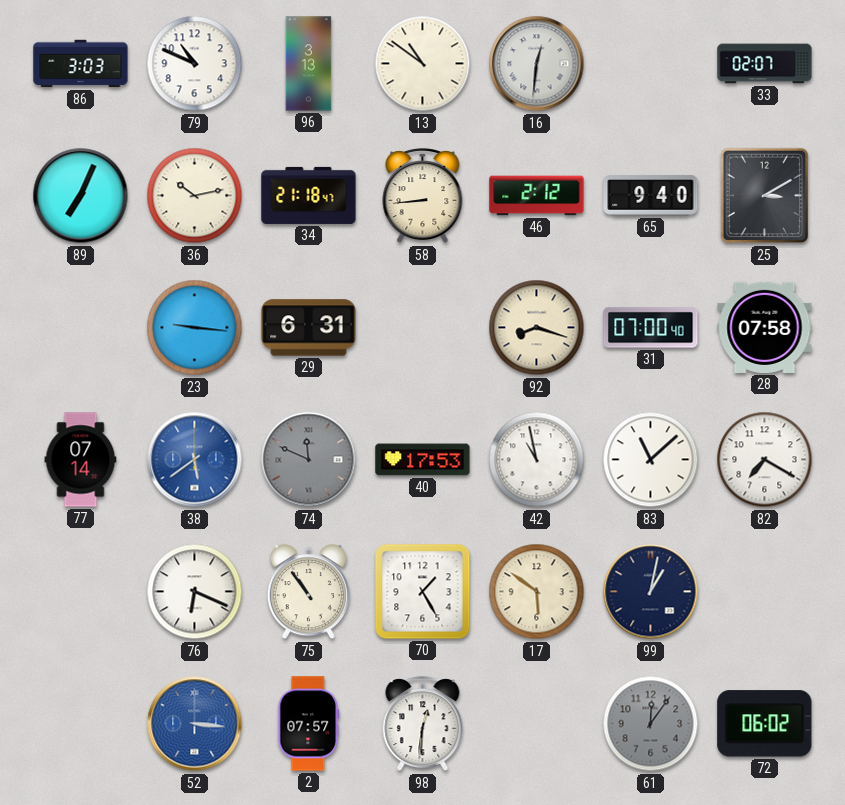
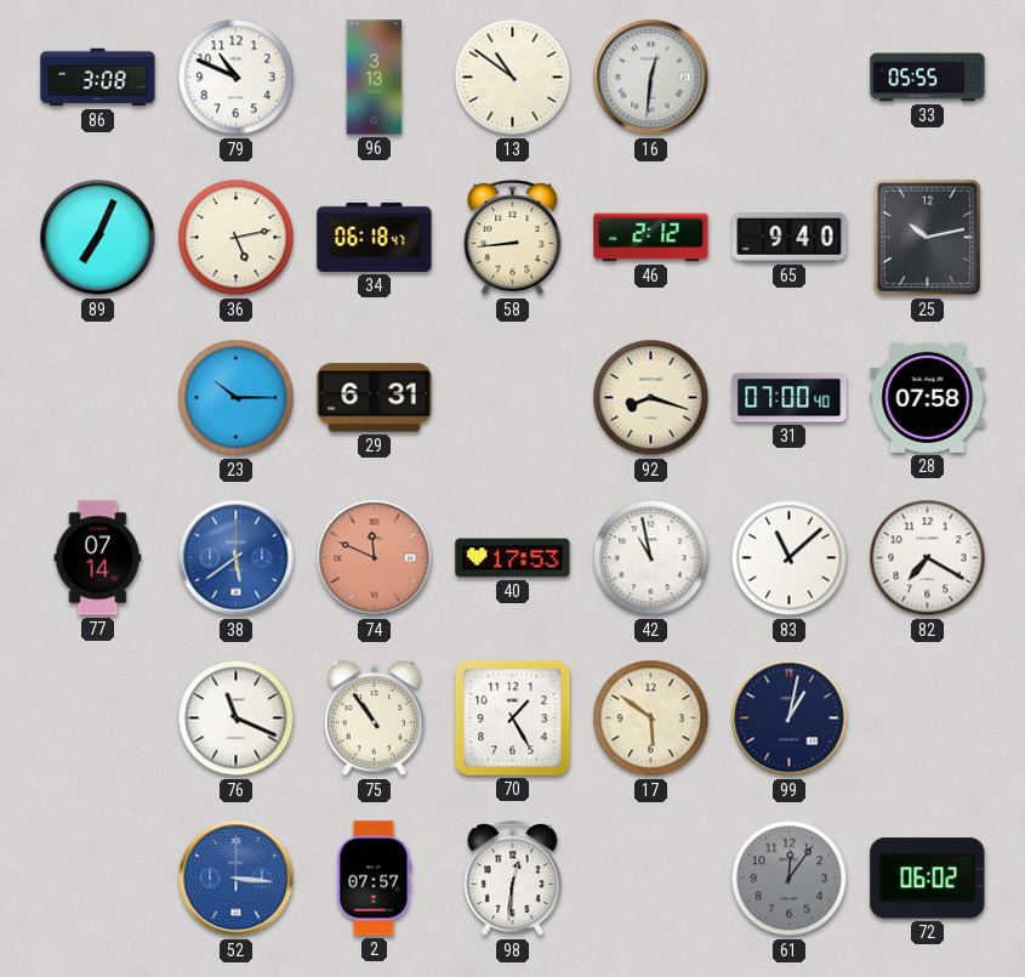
86: 3:03 -> 3:08
33: 02:07 -> 05:55
36: 10:13 -> 5:13
34: 21:18 -> 06:18
25: 3:10 -> 10:13
23: 9:16 -> 10:15
74 dial: grey -> salmon
76: 6:19 -> 11:19
